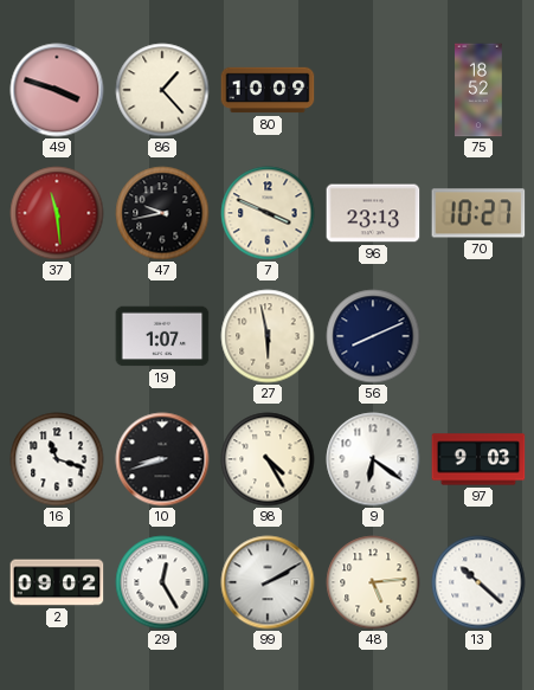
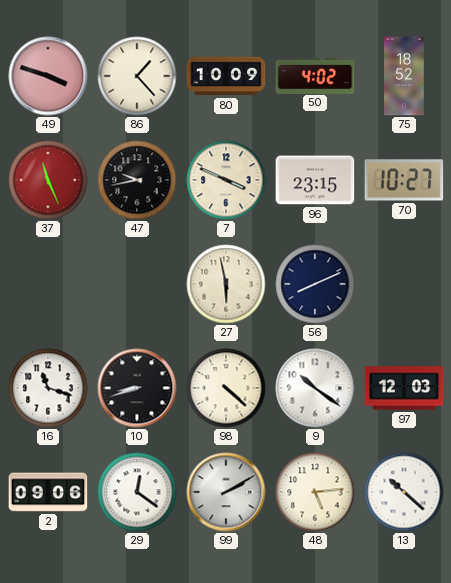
50: none -> 4:02
37: 11:29 -> 11:26
96: 23:13 -> 23:15
19: 1:07 -> none
98: 4:25 -> 4:22
9: 6:21 -> 10:21
97: 9:03 -> 12:03
2: 09:02 -> 09:06
29: 12:25 -> 12:21
